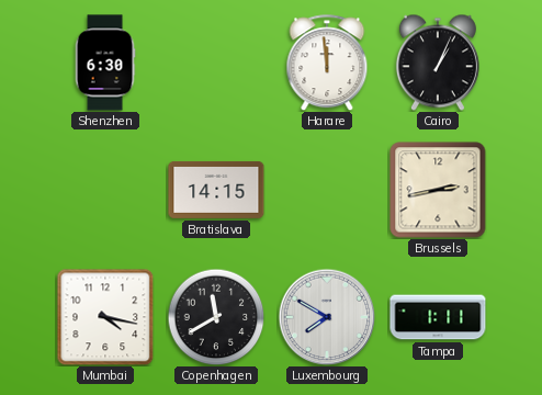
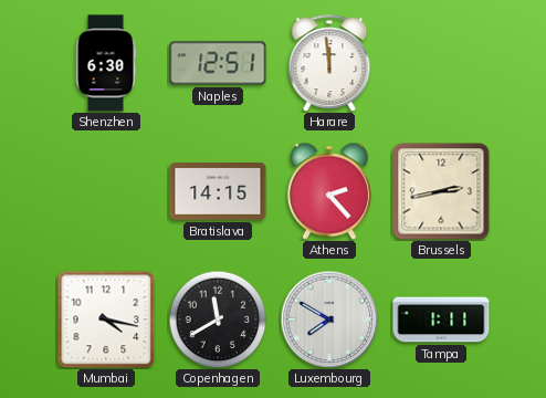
Naples: none -> 12:51
Cairo: 1:04 -> none
Athens: none -> 2:23
